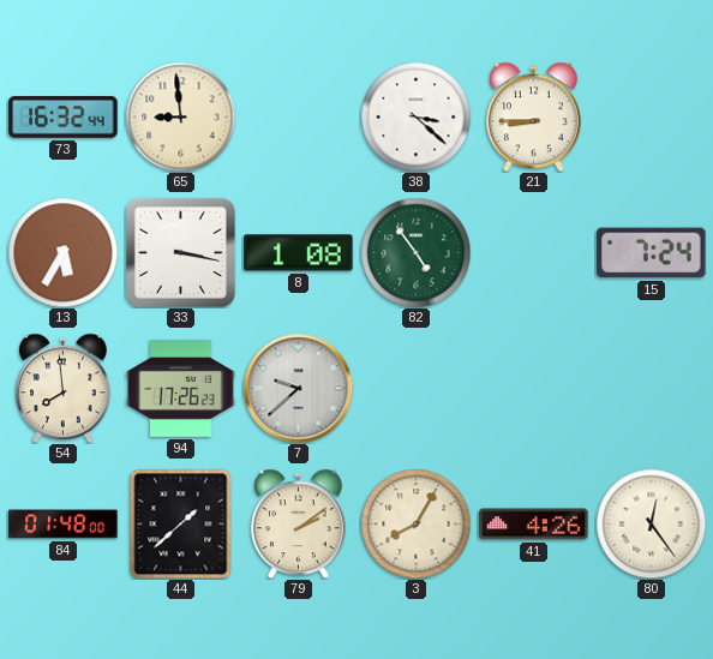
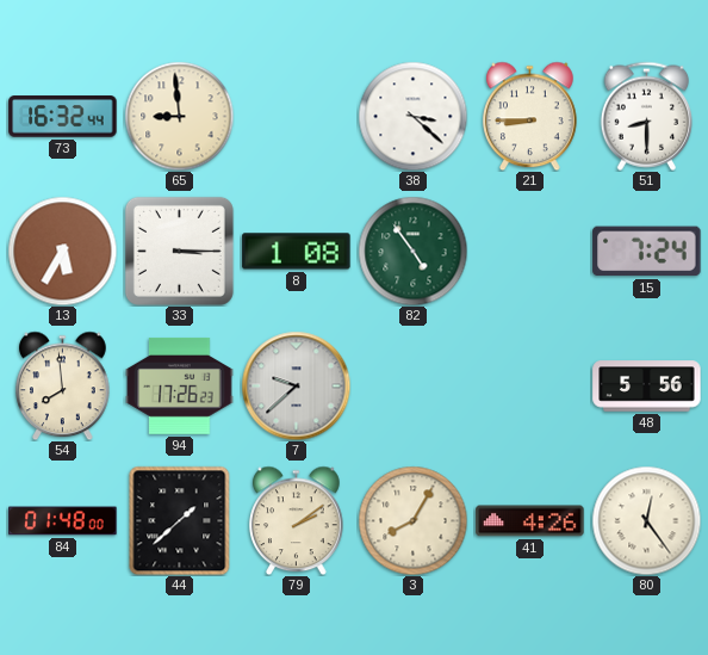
51: none -> 8:30
33: 3:17 -> 3:15
48: none -> 5:56
